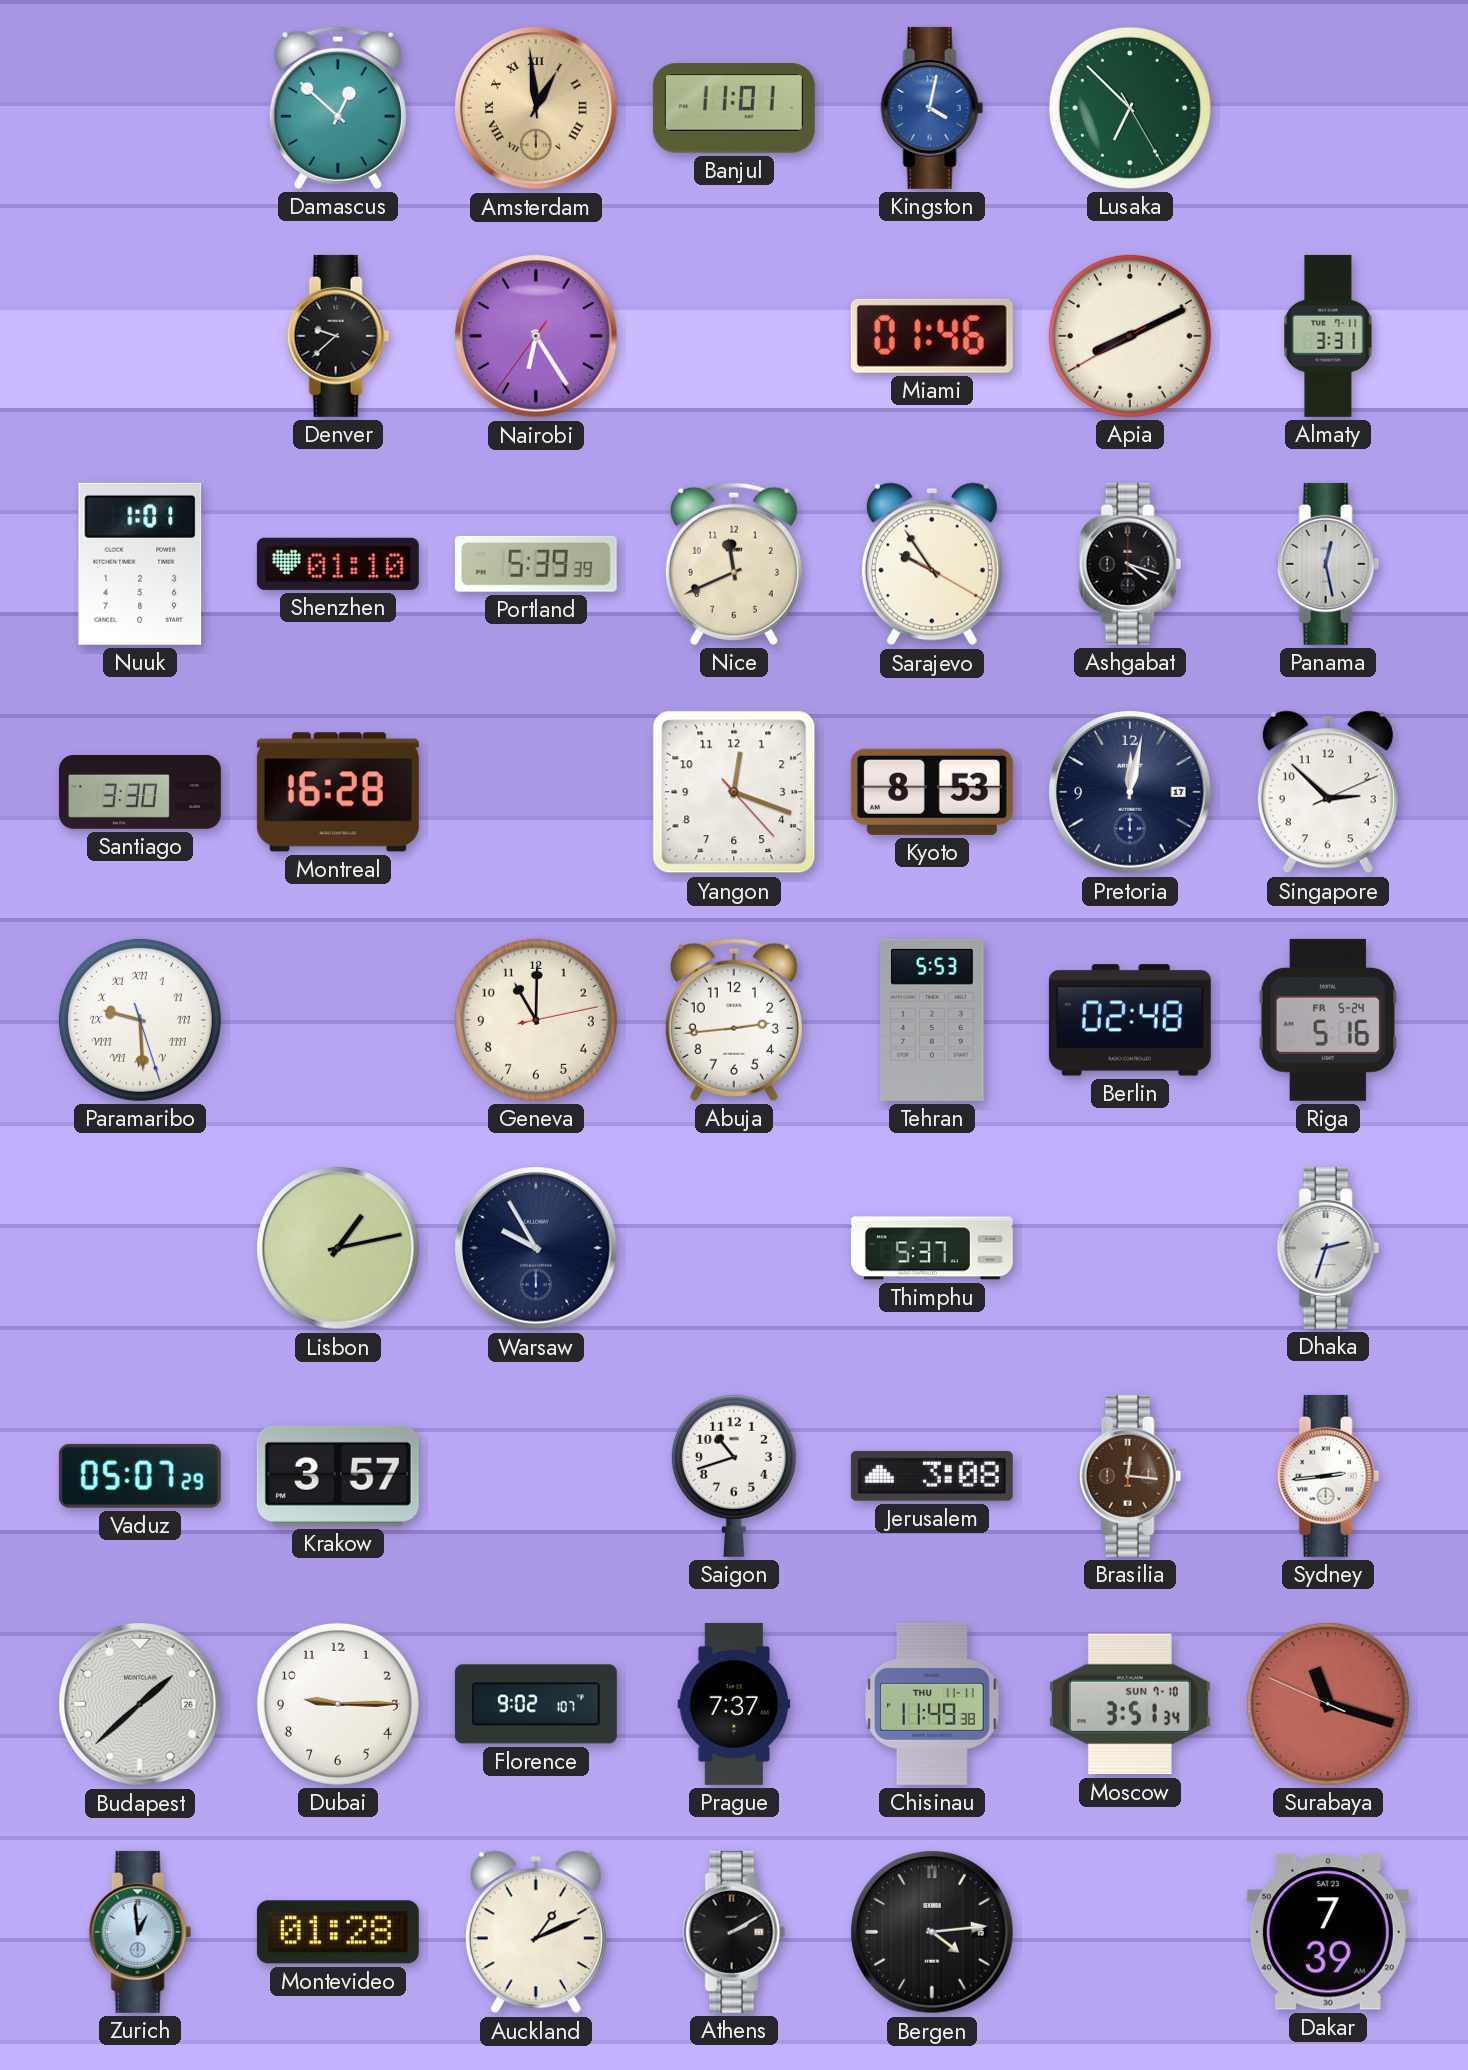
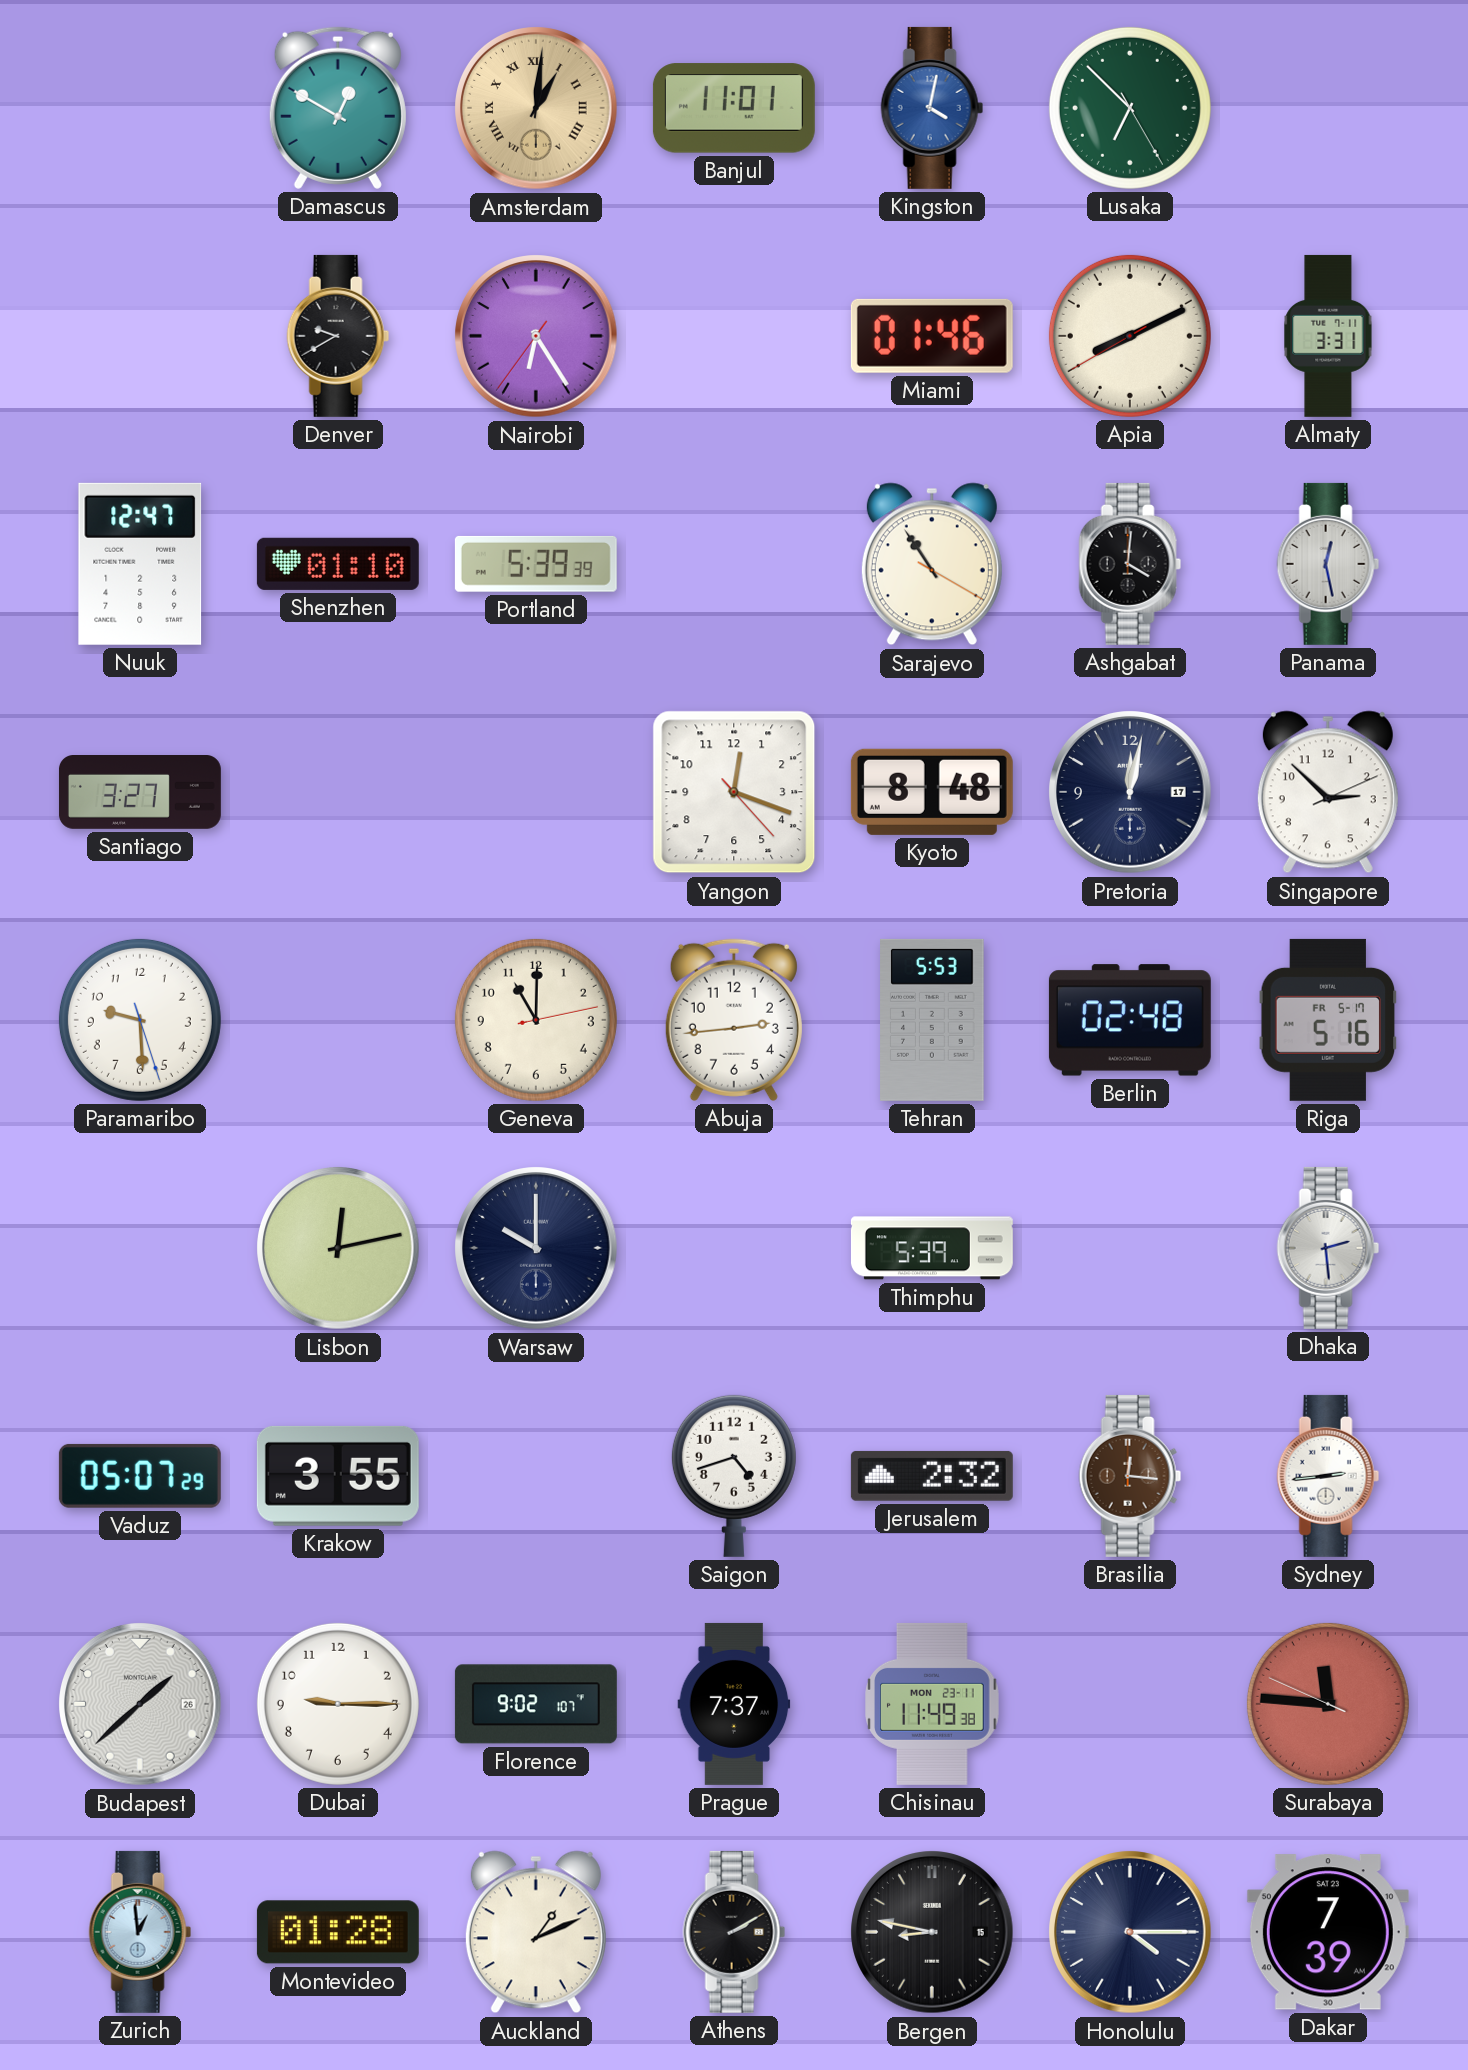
Damascus: 12:52 -> 12:50
Amsterdam: 12:59 -> 1:01
Denver: 9:38 -> 9:40
Nuuk: 1:01 -> 12:47
Nice: 11:41 -> none
Sarajevo: 9:54 -> 10:54
Ashgabat: 4:18 -> 4:01
Santiago: 3:30 -> 3:27
Montreal: 16:28 -> none
Kyoto: 8:53 -> 8:48
Paramaribo numerals: Roman -> Arabic
Riga date: FR 5-24 -> FR 5-17
Lisbon: 1:13 -> 12:13
Warsaw: 9:55 -> 10:00
Thimphu: 5:37 -> 5:39
Dhaka: 2:33 -> 2:29
Krakow: 3:57 -> 3:55
Saigon: 10:42 -> 4:42
Jerusalem: 3:08 -> 2:32
Chisinau date: THU 11-11 -> MON 23-11
Moscow: 3:51 -> none
Surabaya: 11:17 -> 11:45
Bergen: 4:14 -> 8:47
Honolulu: none -> 4:15
